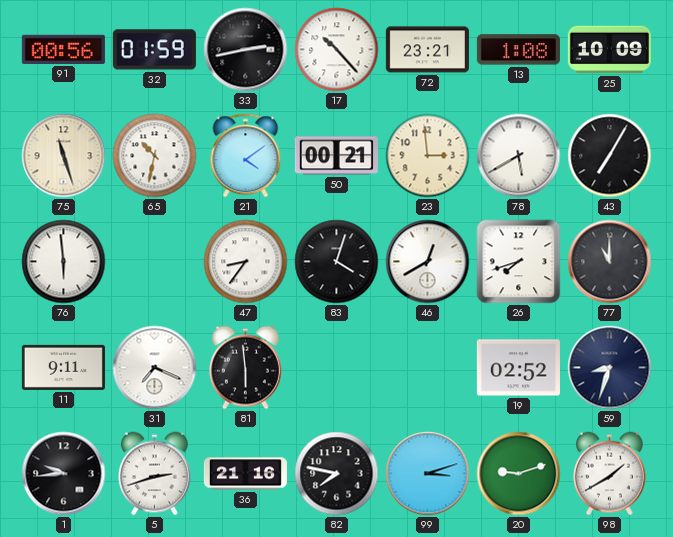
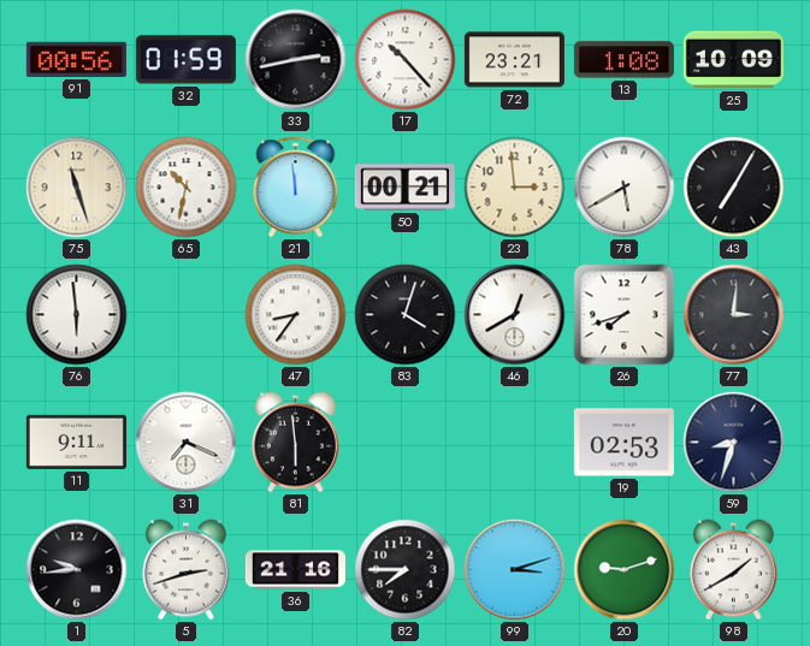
21: 4:09 -> 11:59
77: 11:00 -> 3:01
19: 02:52 -> 02:53
82: 7:47 -> 7:45
